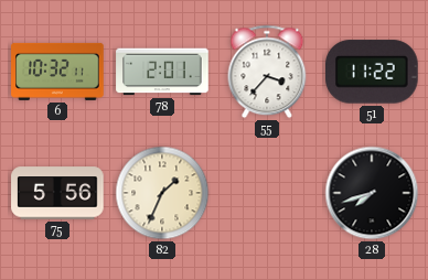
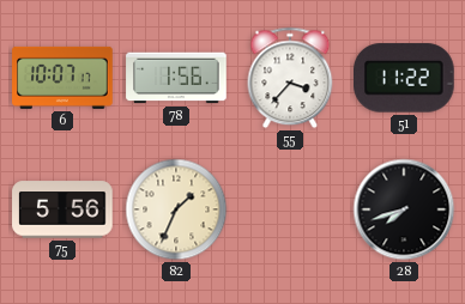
6: 10:32 -> 10:07
78: 2:01 -> 1:56
